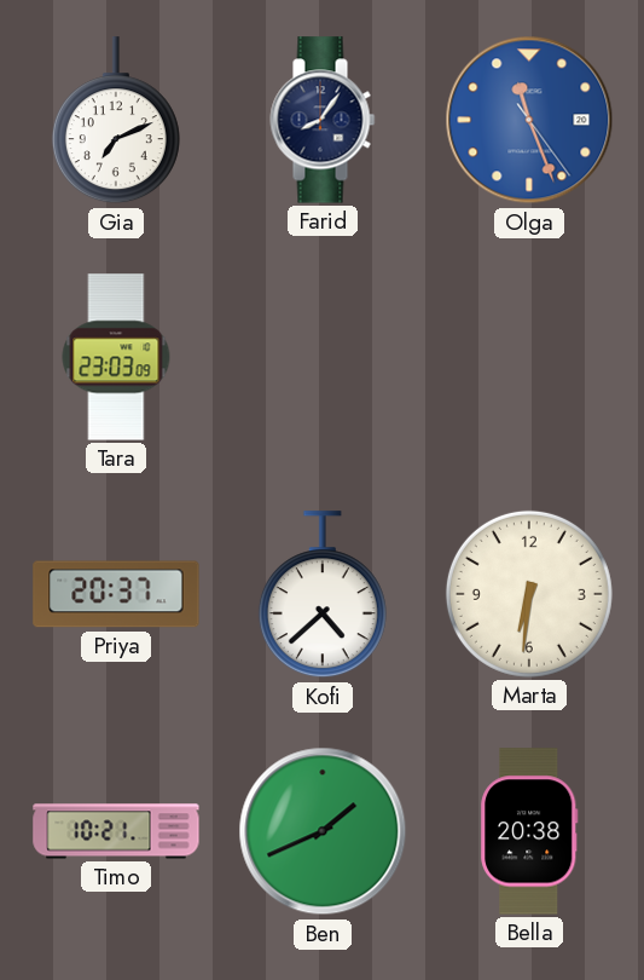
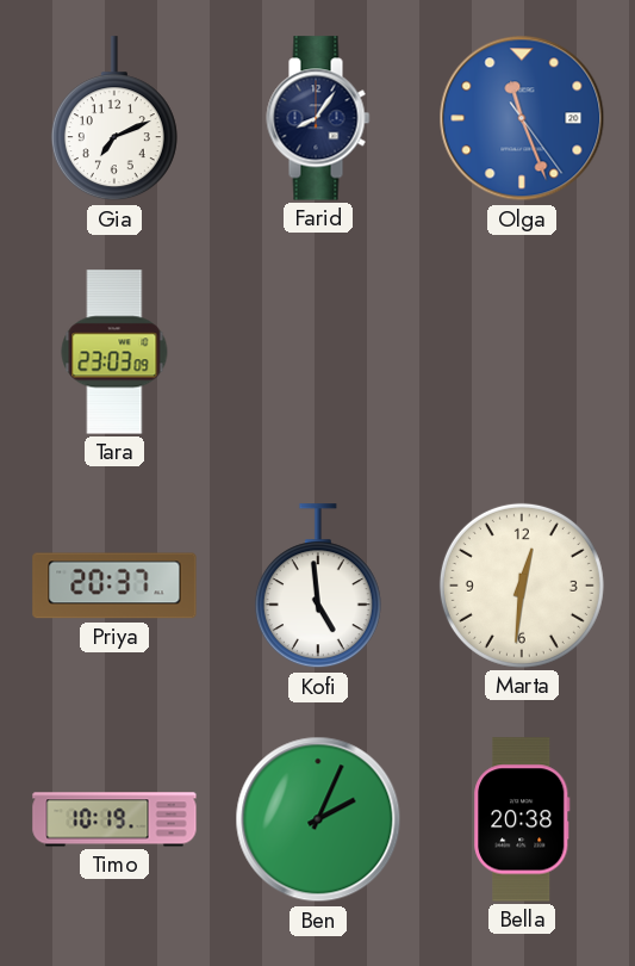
Kofi: 4:38 -> 4:59
Marta: 6:31 -> 12:31
Timo: 10:21 -> 10:19
Ben: 1:41 -> 2:04
